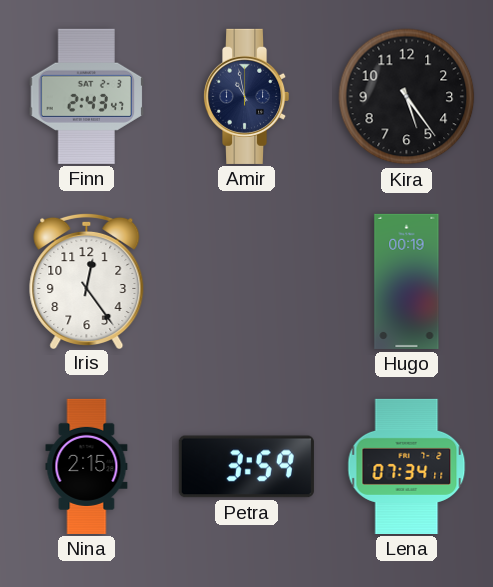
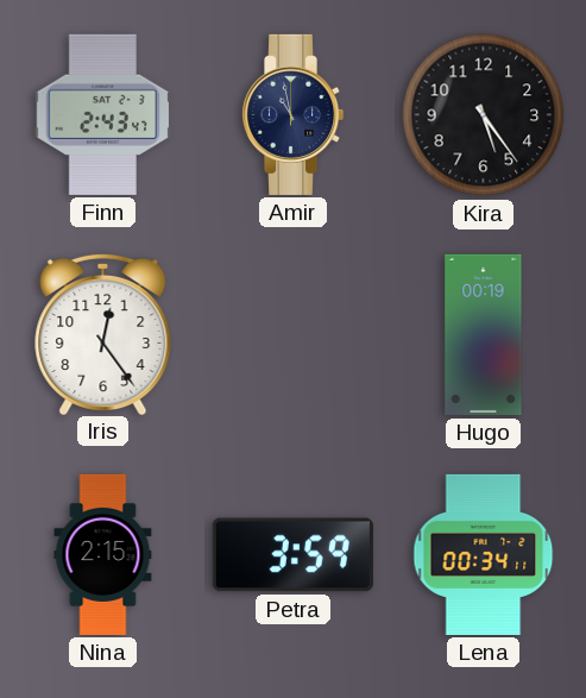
Lena: 07:34 -> 00:34
